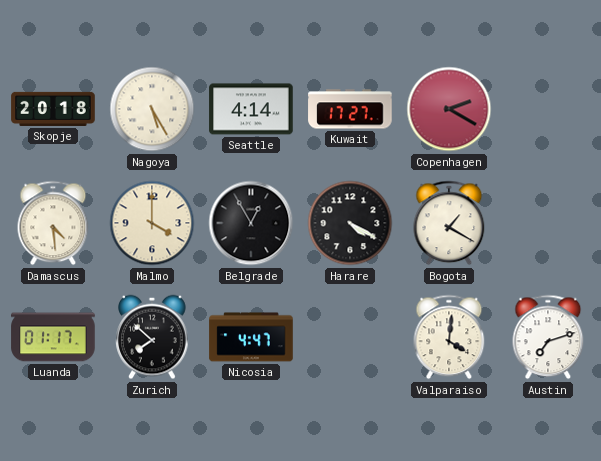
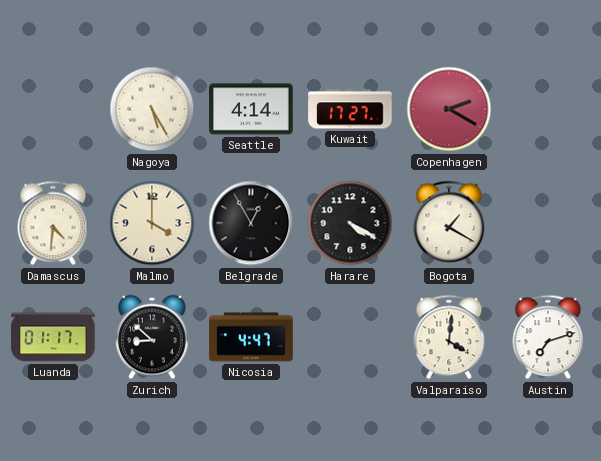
Skopje: 20:18 -> none
Damascus: 4:29 -> 4:31
Zurich: 7:52 -> 8:52
